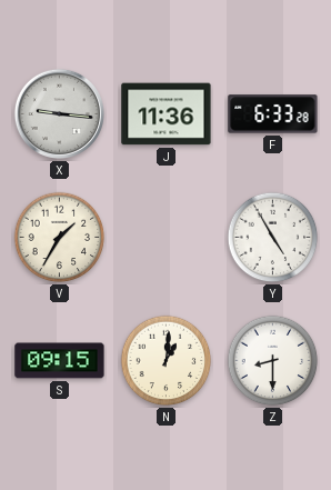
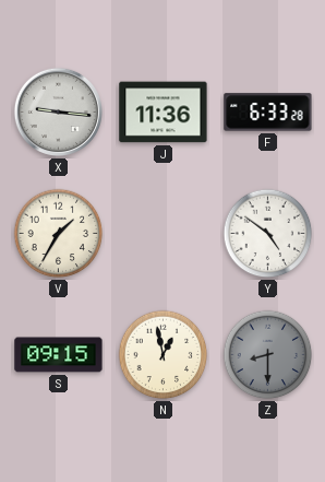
Y: 4:55 -> 4:51
N: 1:01 -> 12:58
Z dial: white -> grey
